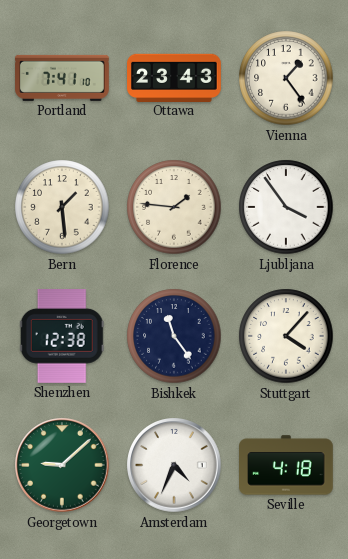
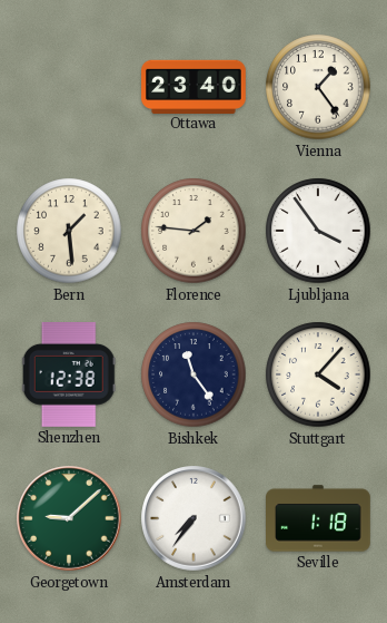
Portland: 7:41 -> none
Ottawa: 23:43 -> 23:40
Amsterdam: 4:34 -> 7:36
Seville: 4:18 -> 1:18
